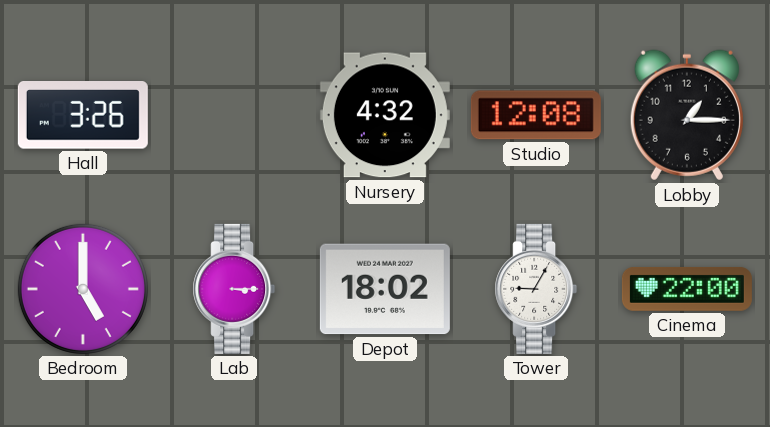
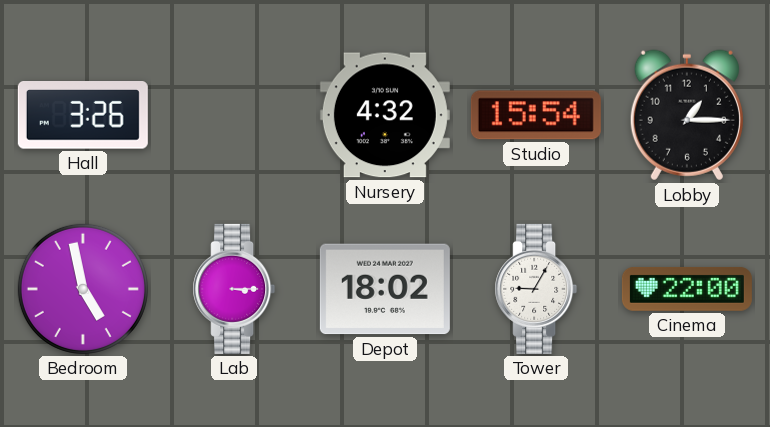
Studio: 12:08 -> 15:54
Bedroom: 5:00 -> 4:58
